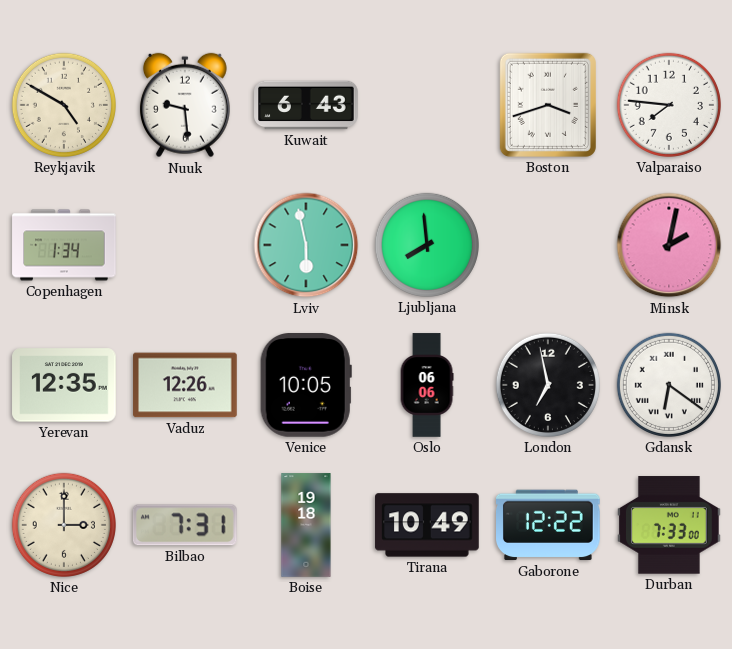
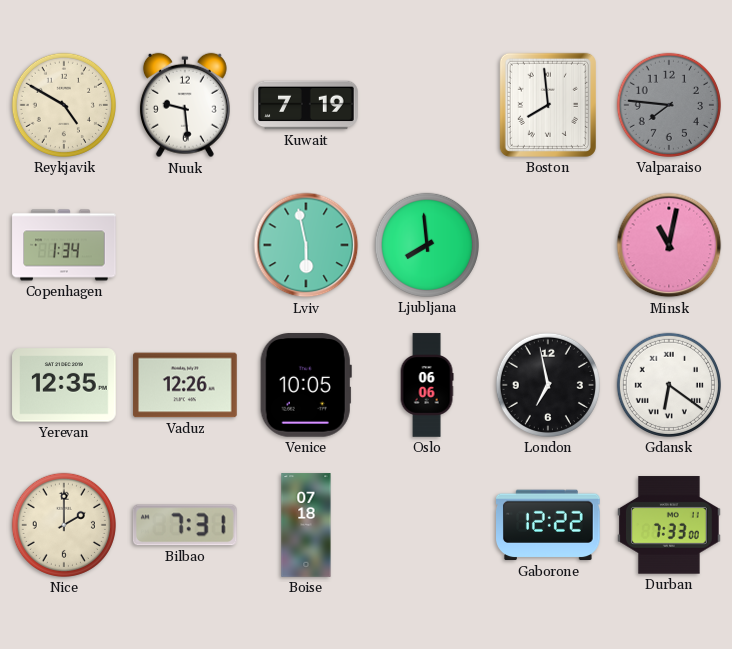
Kuwait: 6:43 -> 7:19
Boston: 3:42 -> 7:59
Valparaiso dial: white -> grey
Minsk: 2:02 -> 11:02
Nice: 3:00 -> 2:00
Boise: 19:18 -> 07:18
Tirana: 10:49 -> none
